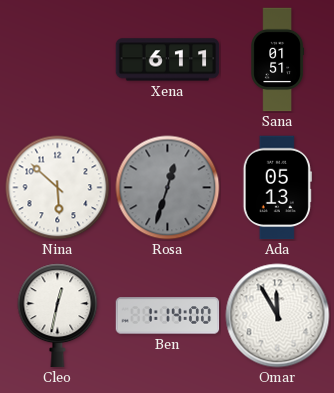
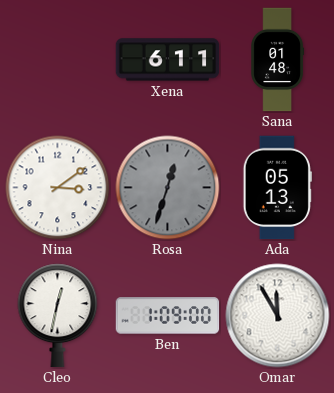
Sana: 01:51 -> 01:48
Nina: 5:52 -> 3:09
Ben: 1:14 -> 1:09
